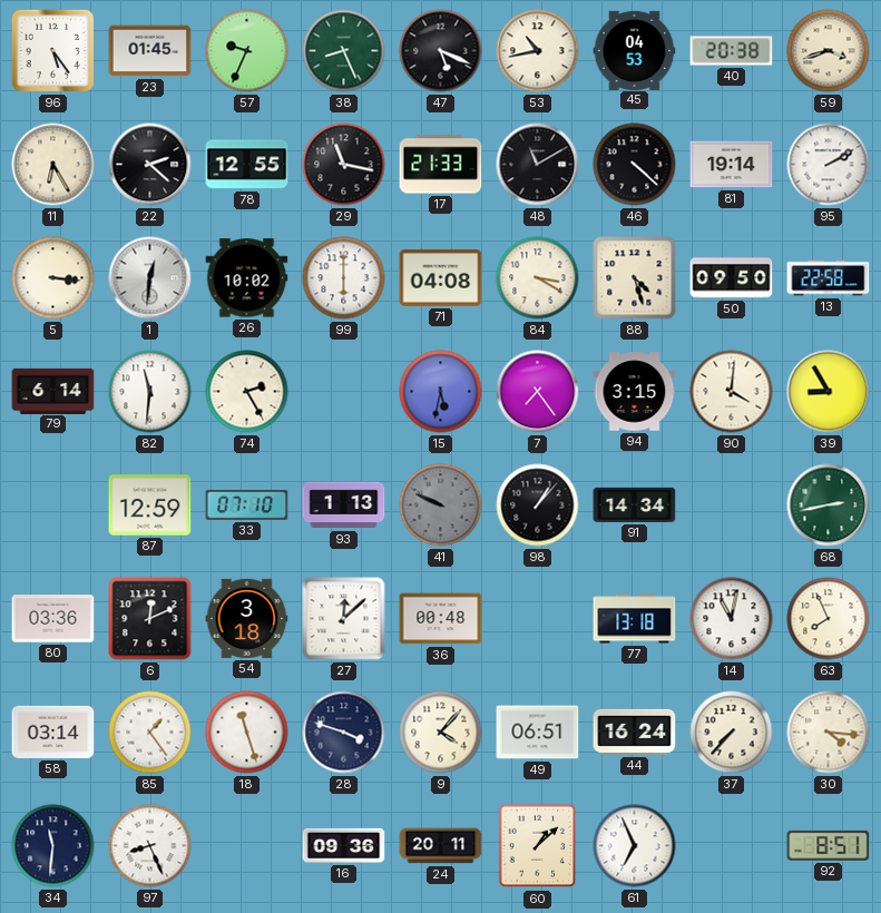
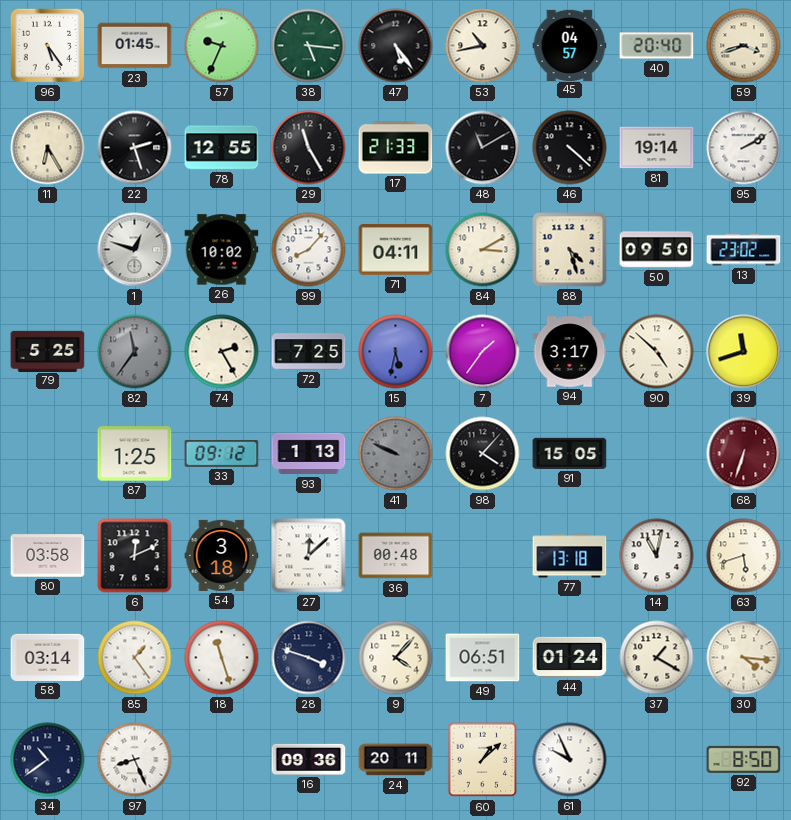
38: 8:26 -> 5:16
47: 5:19 -> 5:24
45: 04:53 -> 04:57
40: 20:38 -> 20:40
22: 2:22 -> 2:27
29: 11:17 -> 11:25
5: 3:16 -> none
1: 12:31 -> 12:48
99: 6:00 -> 8:07
71: 04:08 -> 04:11
84: 3:20 -> 3:10
13: 22:58 -> 23:02
79: 6:14 -> 5:25
82: 11:31 -> 11:36
82 dial: white -> grey
72: none -> 7:25
7: 7:24 -> 1:36
94: 3:15 -> 3:17
90: 4:01 -> 4:52
39: 8:55 -> 11:42
87: 12:59 -> 1:25
33: 07:10 -> 09:12
98: 1:07 -> 4:07
91: 14:34 -> 15:05
68: 2:43 -> 6:33
68 dial: green -> burgundy
80: 03:36 -> 03:58
63: 7:56 -> 5:42
44: 16:24 -> 01:24
37: 7:37 -> 1:20
34: 11:31 -> 10:39
61: 6:56 -> 9:56
92: 8:51 -> 8:50
